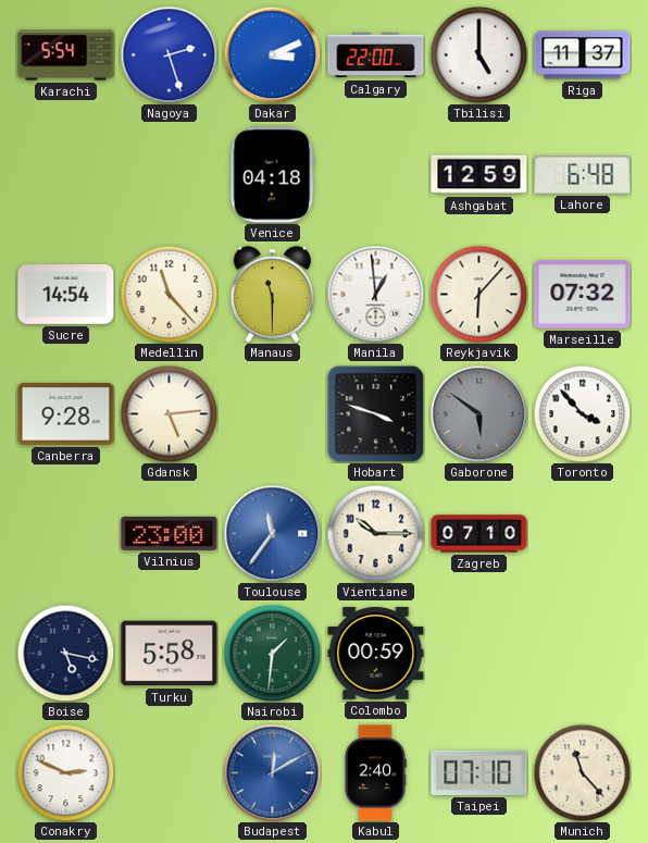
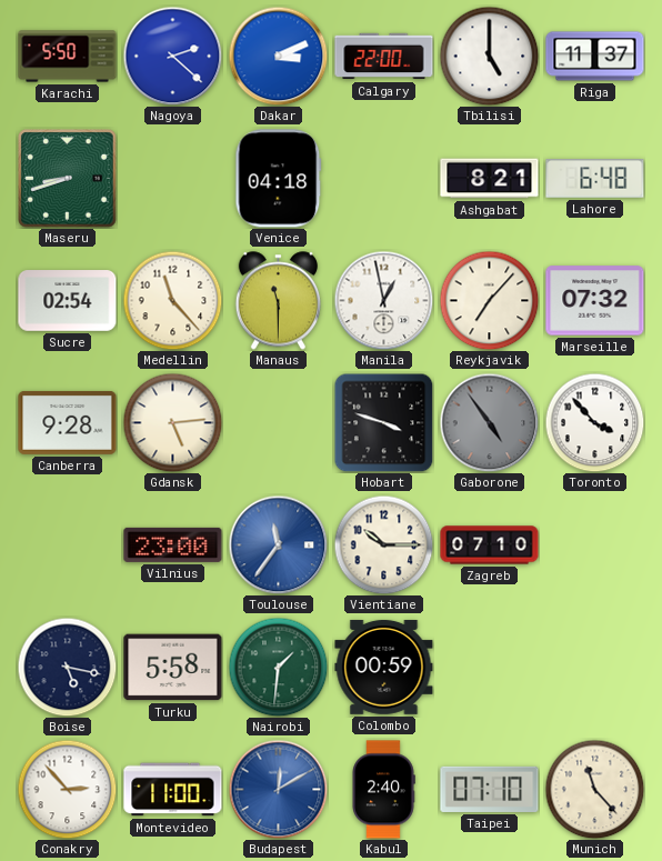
Karachi: 5:54 -> 5:50
Nagoya: 2:27 -> 2:22
Maseru: none -> 8:42
Ashgabat: 12:59 -> 8:21
Sucre: 14:54 -> 02:54
Manila: 12:59 -> 12:58
Reykjavik: 6:07 -> 7:07
Gaborone: 5:51 -> 4:54
Conakry: 2:49 -> 2:53
Montevideo: none -> 11:00
